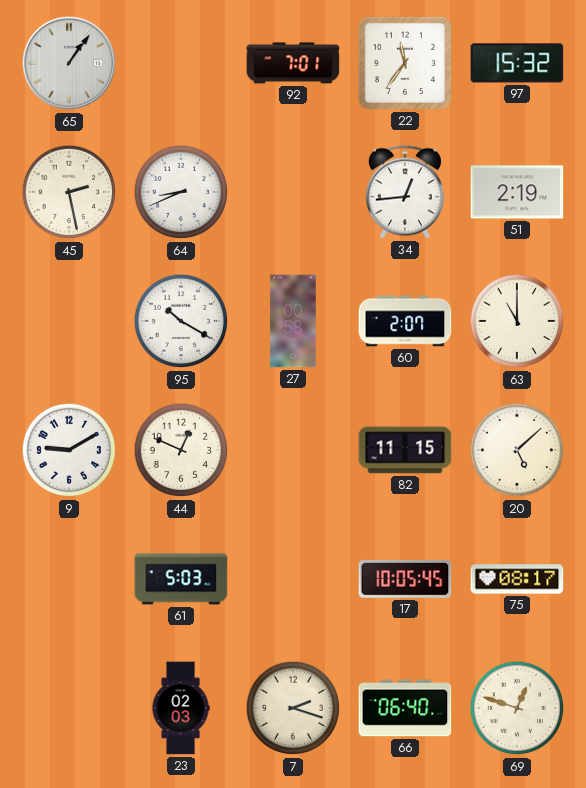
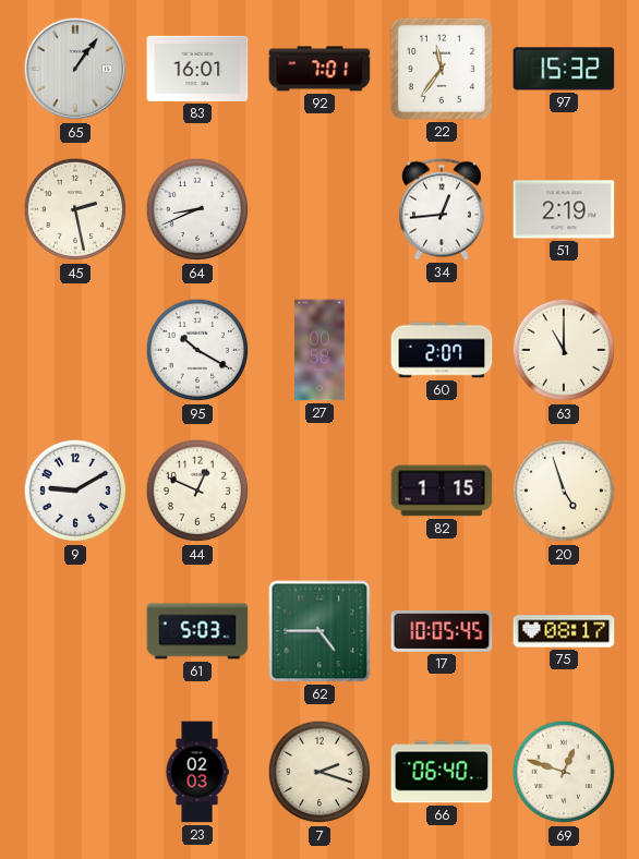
83: none -> 16:01
82: 11:15 -> 1:15
20: 5:08 -> 4:57
62: none -> 4:45
